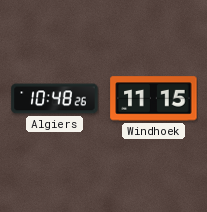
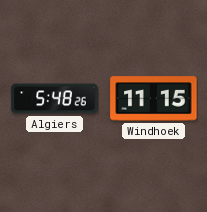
Algiers: 10:48 -> 5:48
